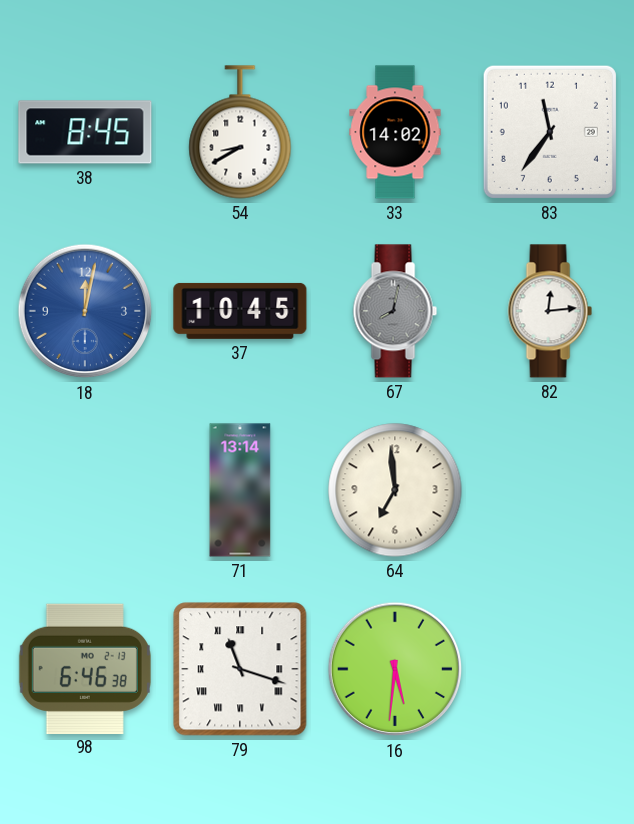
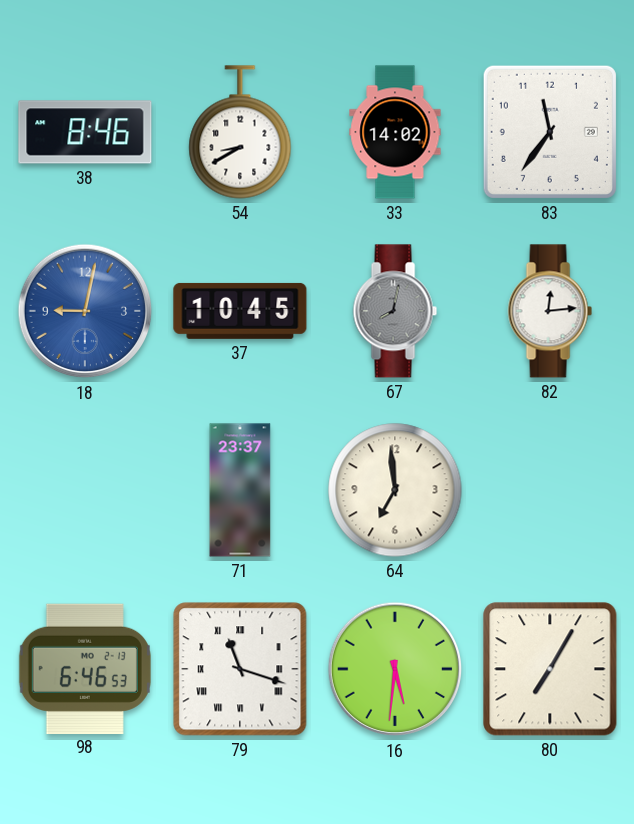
38: 8:45 -> 8:46
18: 12:02 -> 9:02
71: 13:14 -> 23:37
98: 6:46:38 -> 6:46:53
80: none -> 7:05
